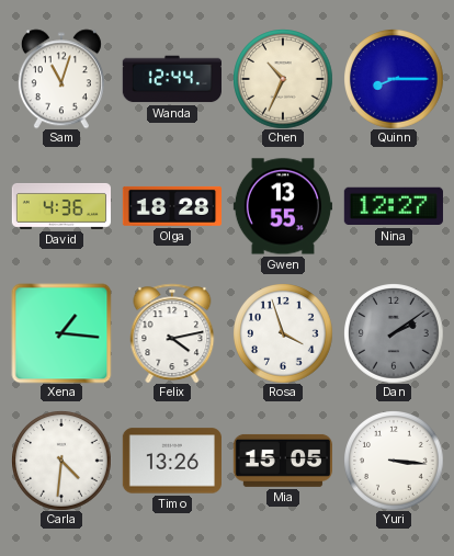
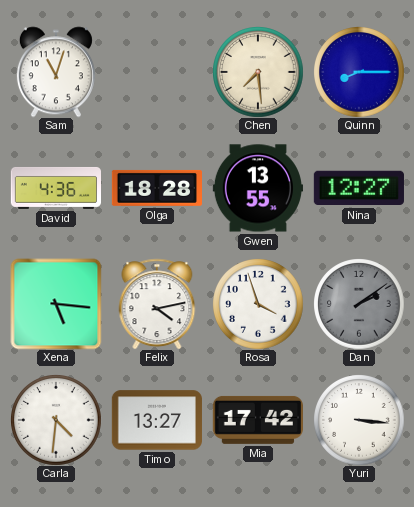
Wanda: 12:44 -> none
Chen: 10:34 -> 7:29
Xena: 1:16 -> 5:16
Timo: 13:26 -> 13:27
Mia: 15:05 -> 17:42
